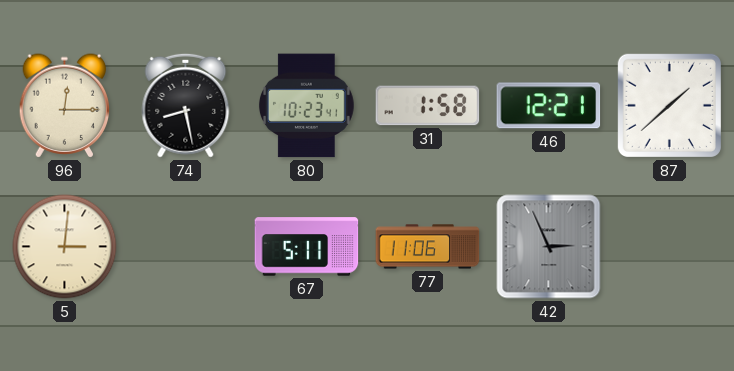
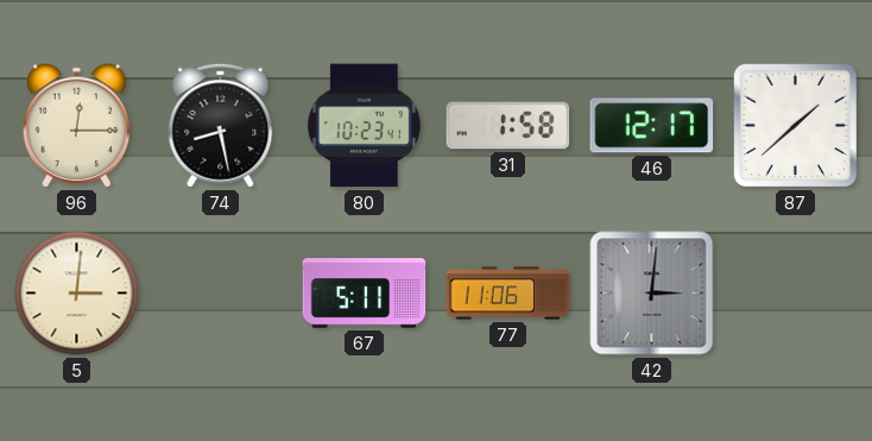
46: 12:21 -> 12:17
42: 2:56 -> 3:01
